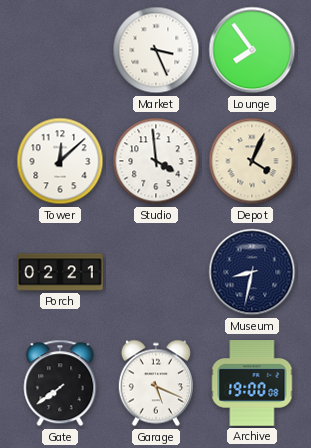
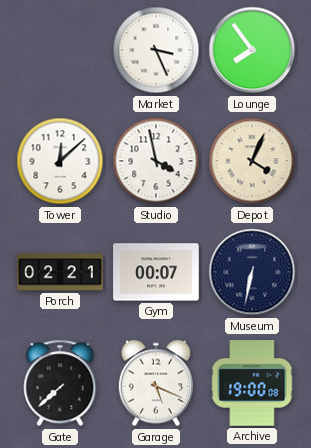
Studio: 3:59 -> 3:58
Gym: none -> 00:07
Museum: 8:32 -> 6:32
Gate: 7:39 -> 7:38
